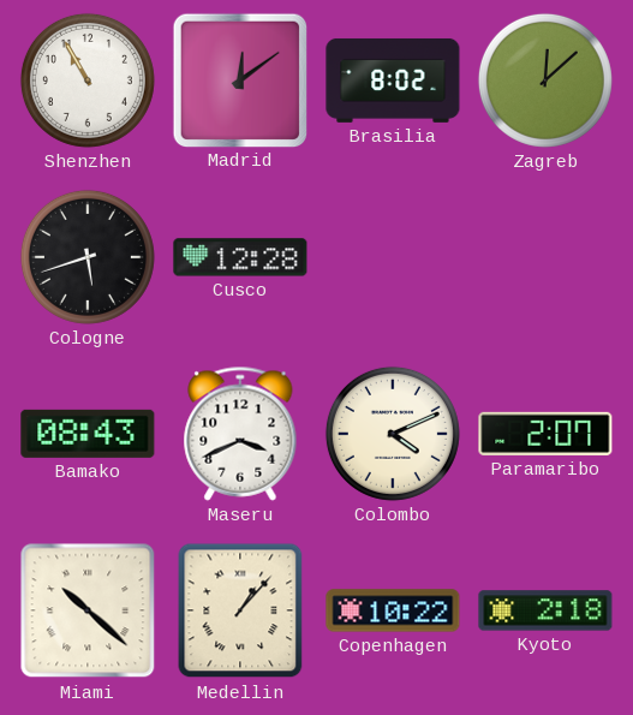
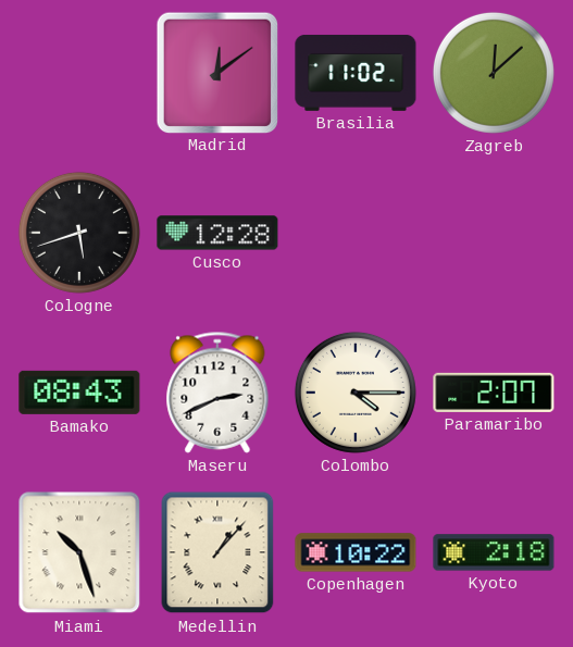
Shenzhen: 10:55 -> none
Brasilia: 8:02 -> 11:02
Maseru: 3:41 -> 2:41
Colombo: 4:11 -> 4:15
Miami: 10:22 -> 10:27
